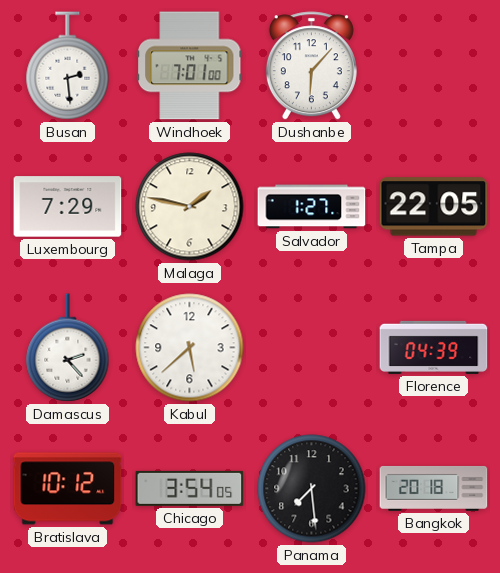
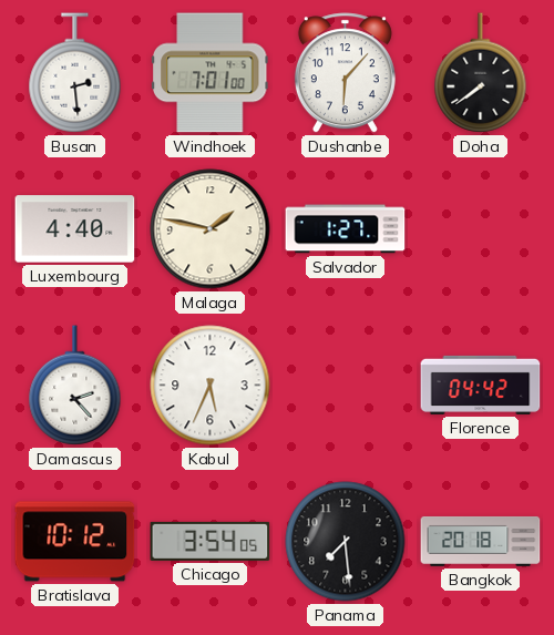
Doha: none -> 7:39
Luxembourg: 7:29 -> 4:40
Tampa: 22:05 -> none
Kabul: 5:38 -> 5:34
Florence: 04:39 -> 04:42
